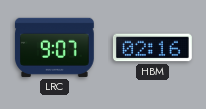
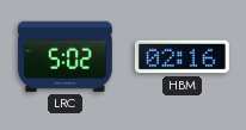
LRC: 9:07 -> 5:02
